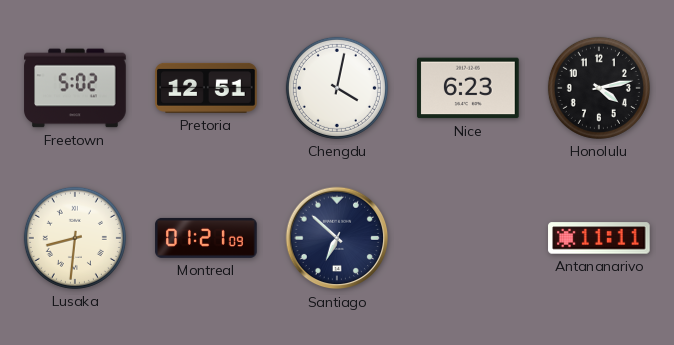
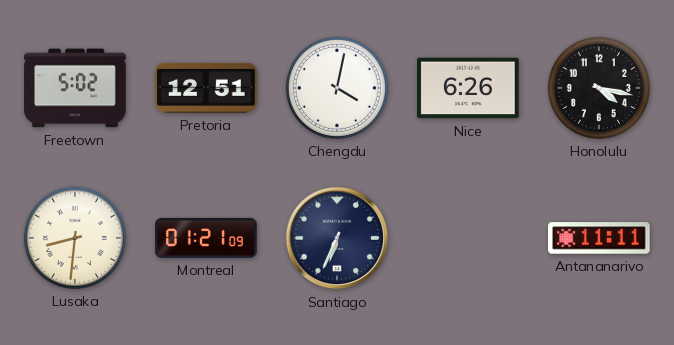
Nice: 6:23 -> 6:26
Honolulu: 4:13 -> 4:17
Santiago: 6:52 -> 6:34
